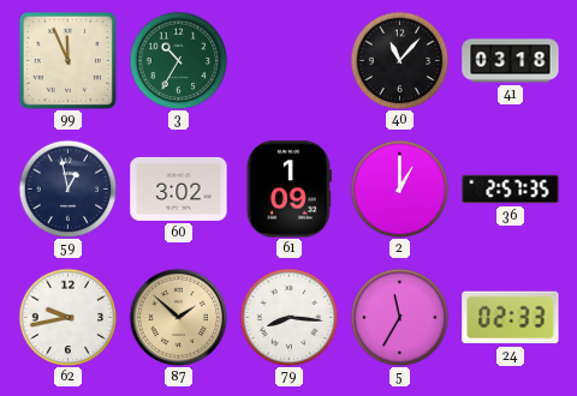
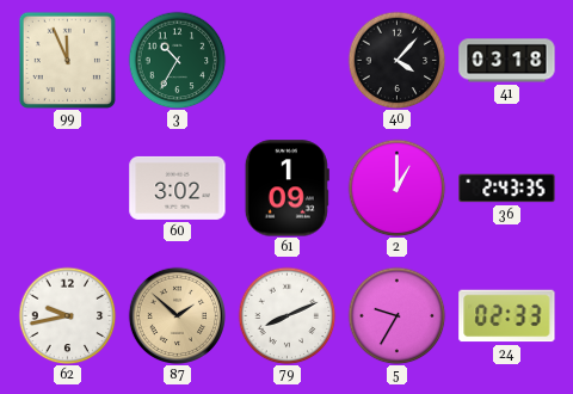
40: 11:07 -> 4:07
59: 12:58 -> none
36: 2:57 -> 2:43
79: 8:16 -> 8:11
5: 11:35 -> 9:35
